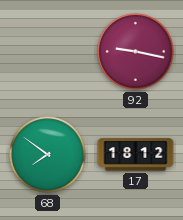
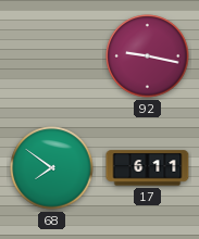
17: 18:12 -> 6:11
